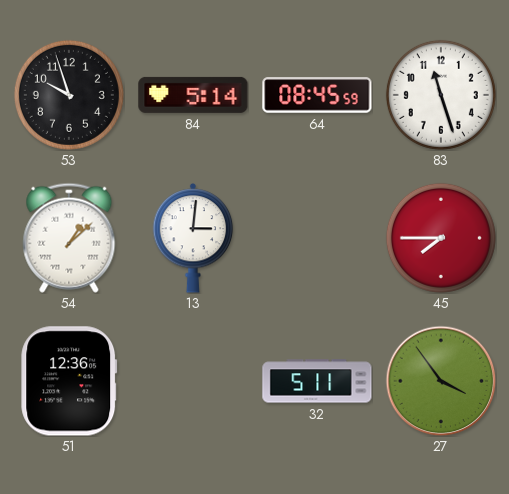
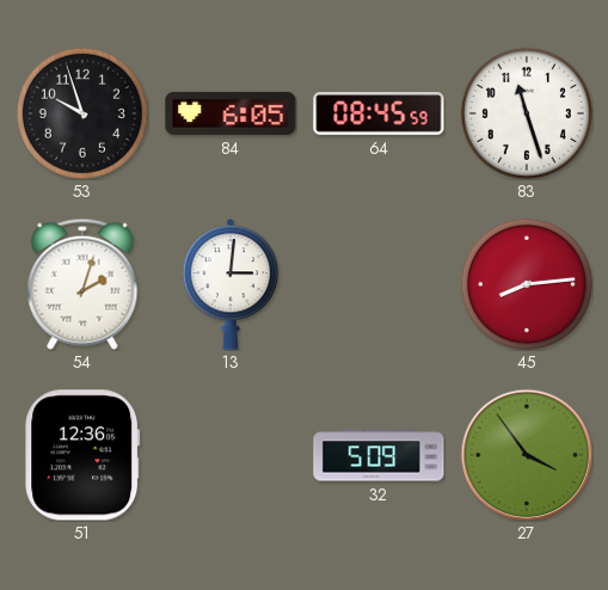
84: 5:14 -> 6:05
54: 1:08 -> 2:03
45: 7:45 -> 8:14
32: 5:11 -> 5:09
